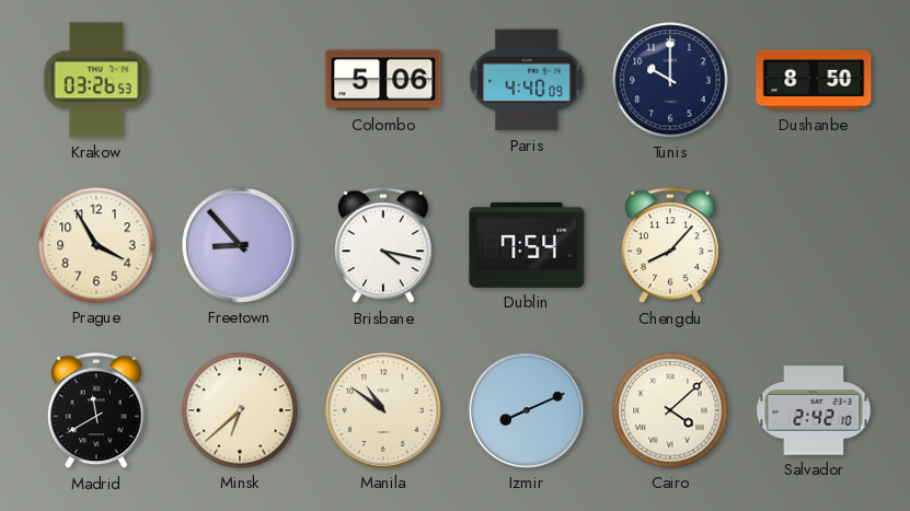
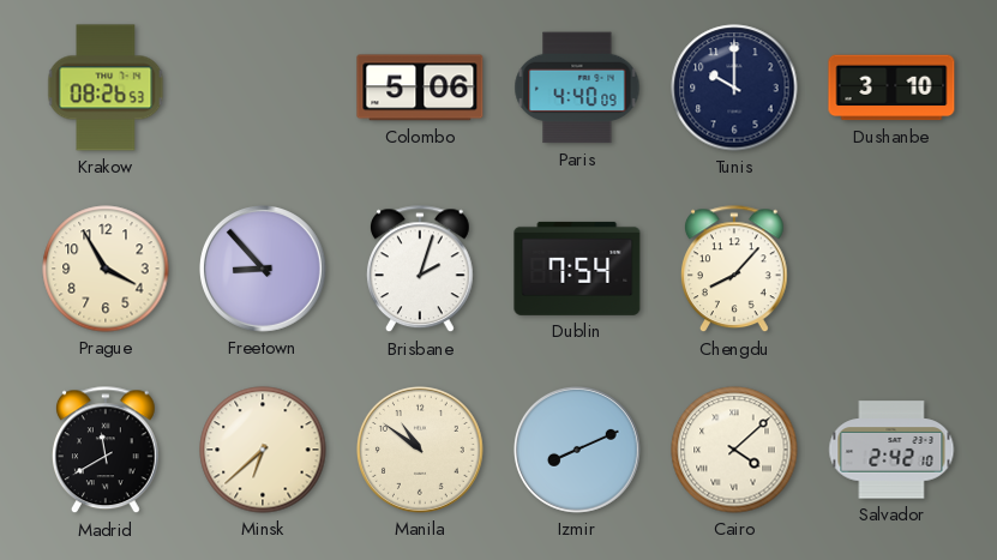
Krakow: 03:26 -> 08:26
Dushanbe: 8:50 -> 3:10
Brisbane: 4:17 -> 2:03
